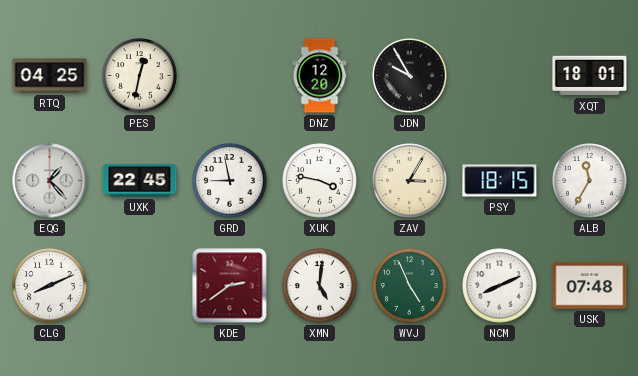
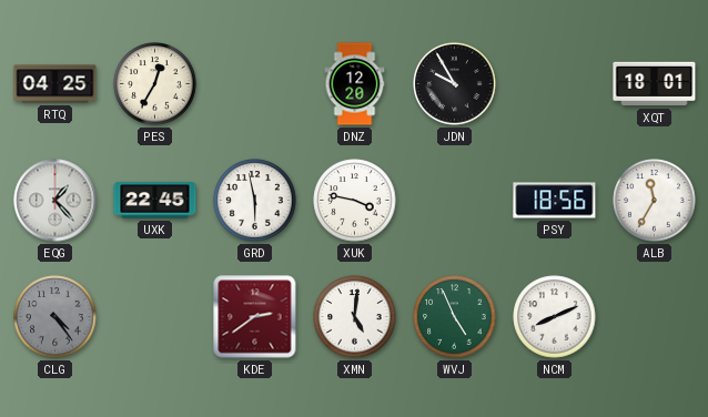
PES: 12:32 -> 12:35
GRD: 8:58 -> 5:58
ZAV: 3:05 -> none
PSY: 18:15 -> 18:56
CLG: 8:11 -> 4:24
CLG dial: white -> grey
USK: 07:48 -> none
